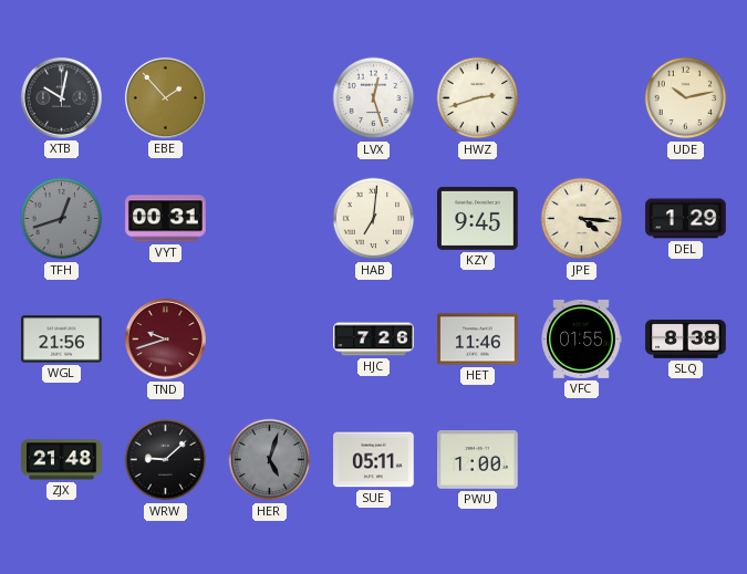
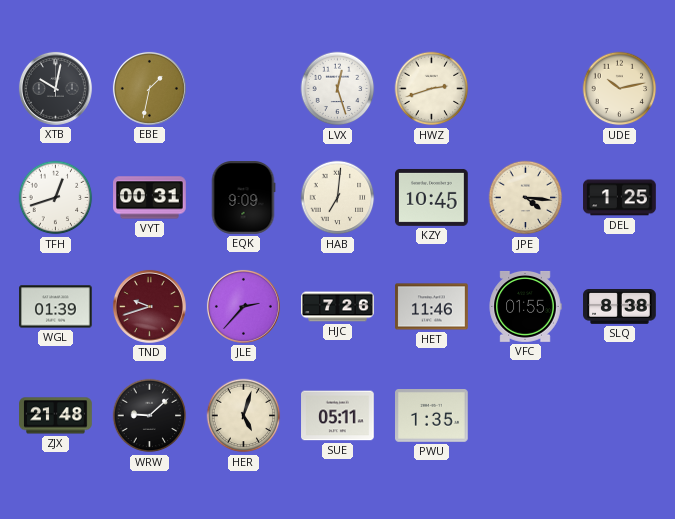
EBE: 1:53 -> 1:32
TFH dial: grey -> white
EQK: none -> 9:09
KZY: 9:45 -> 10:45
DEL: 1:29 -> 1:25
WGL: 21:56 -> 01:39
JLE: none -> 2:37
HER dial: grey -> cream
PWU: 1:00 -> 1:35
